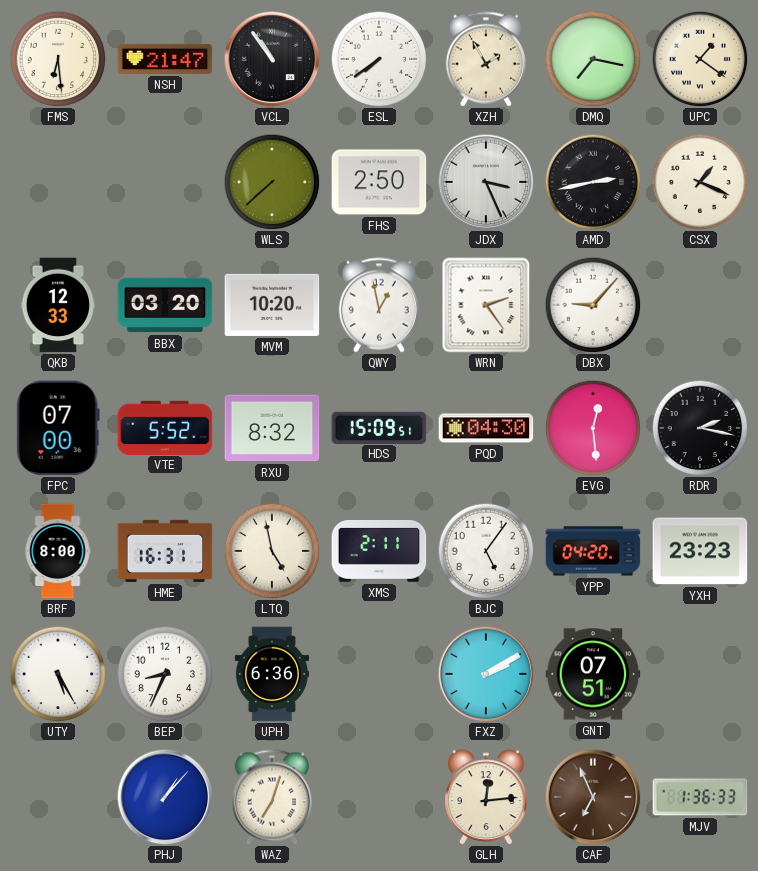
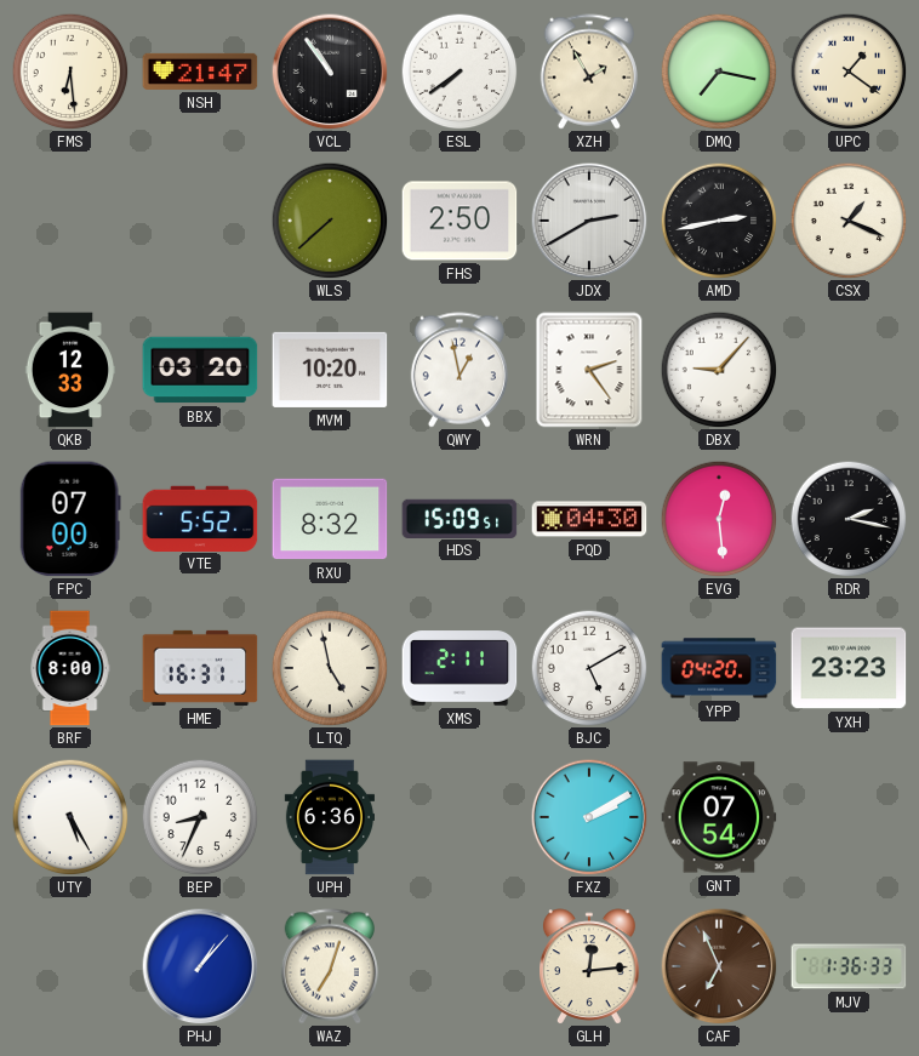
JDX: 3:26 -> 2:40
BJC: 5:06 -> 5:10
GNT: 07:51 -> 07:54
